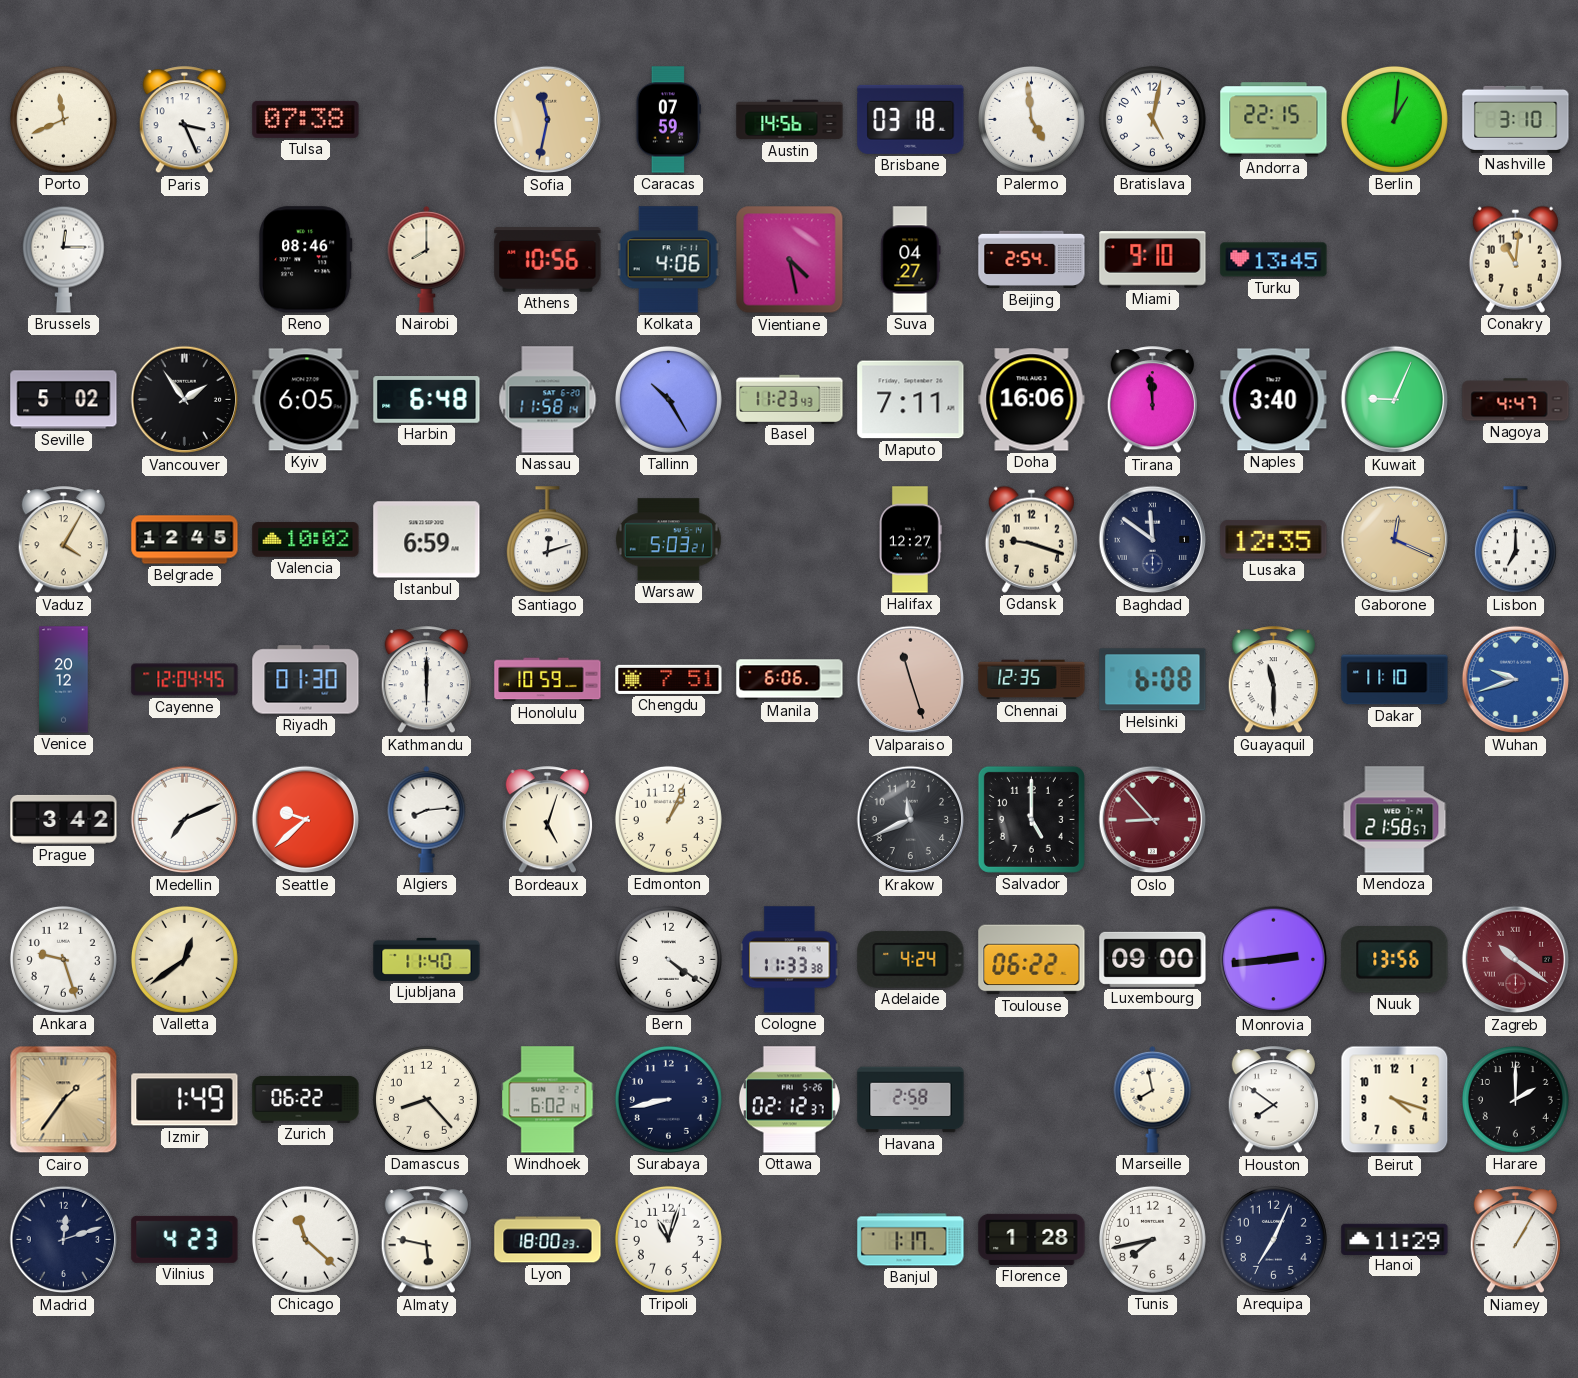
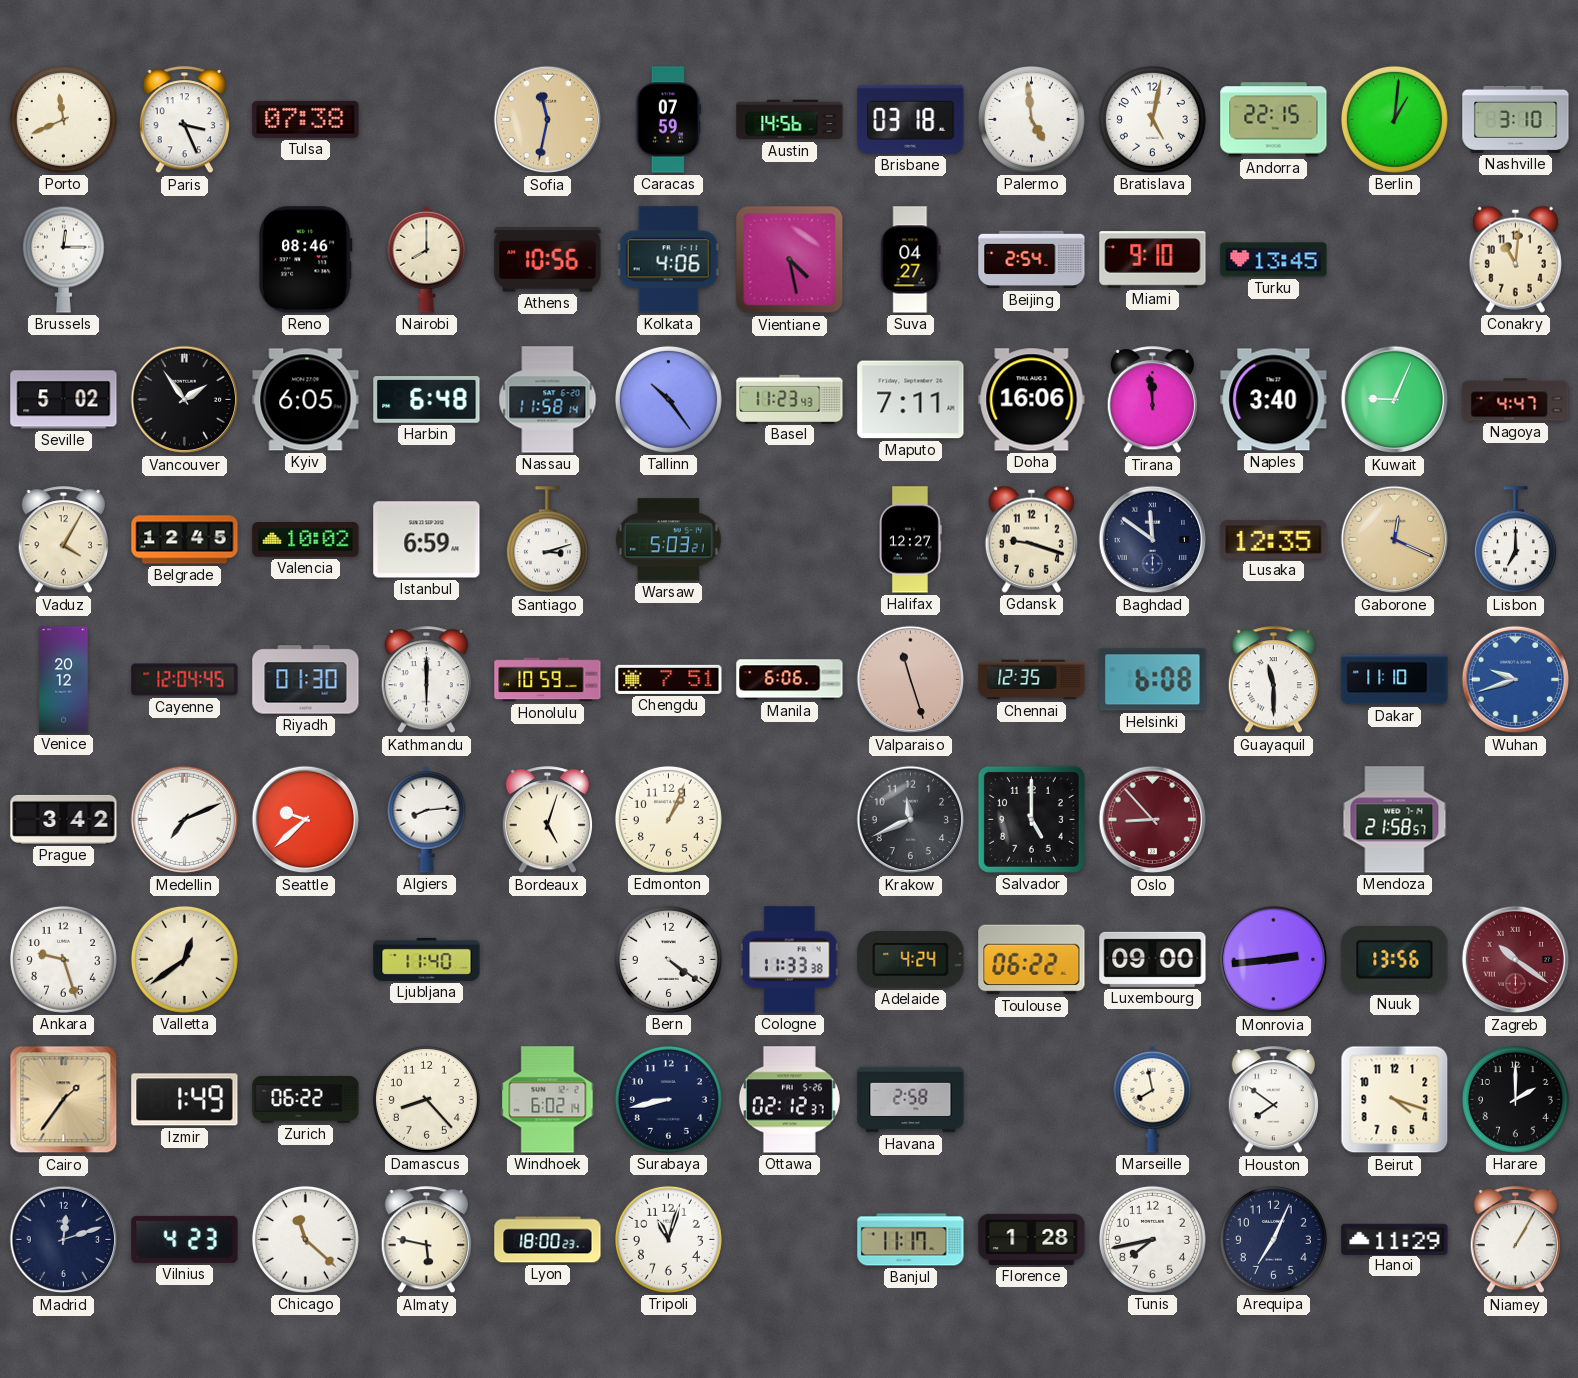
Tallinn: 10:25 -> 10:24
Santiago: 12:12 -> 3:12
Banjul: 1:17 -> 11:17
